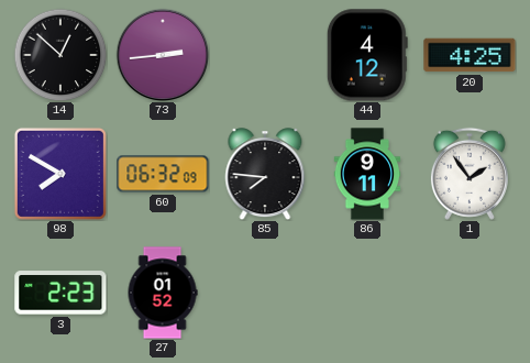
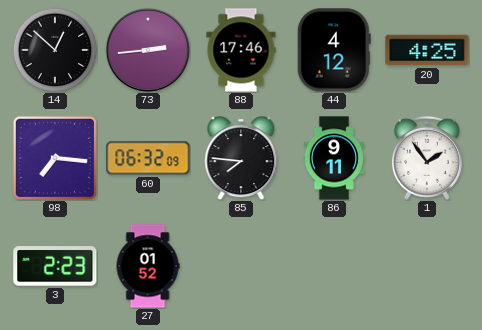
88: none -> 17:46
98: 7:50 -> 7:16
